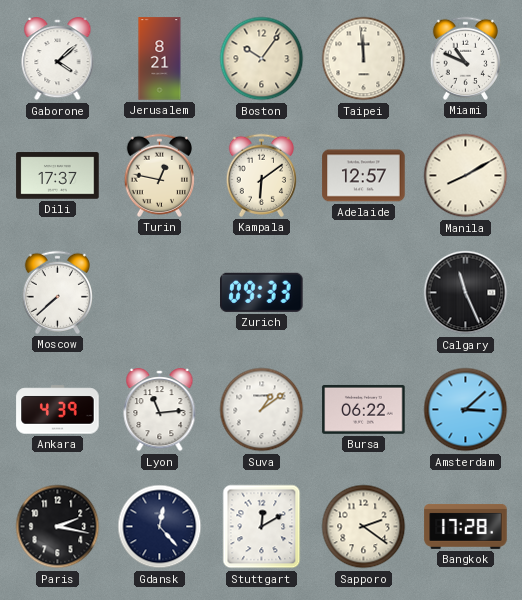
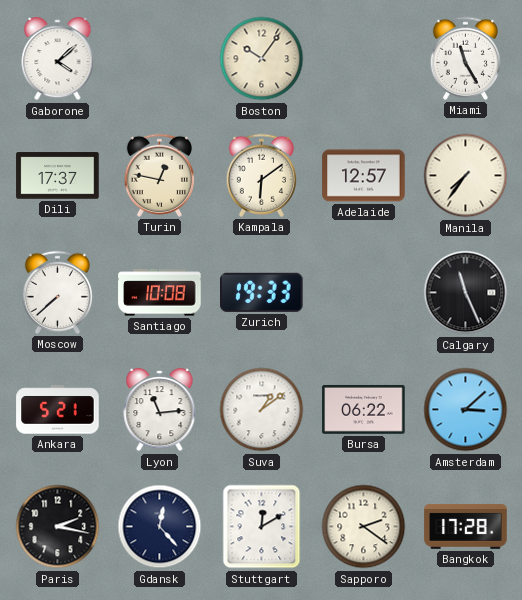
Jerusalem: 8:21 -> none
Taipei: 11:59 -> none
Miami: 10:49 -> 11:25
Manila: 8:10 -> 7:36
Santiago: none -> 10:08
Zurich: 09:33 -> 19:33
Ankara: 4:39 -> 5:21
